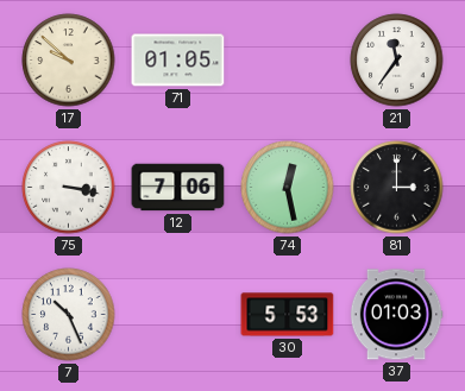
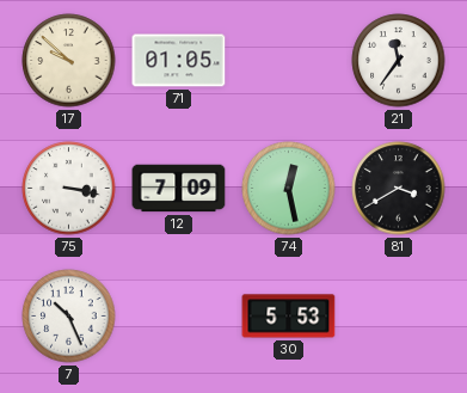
12: 7:06 -> 7:09
81: 3:00 -> 3:40
37: 01:03 -> none
